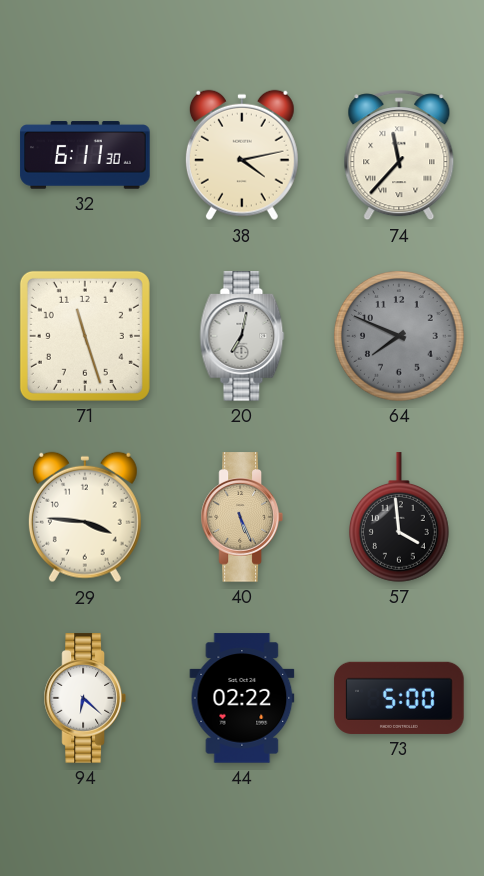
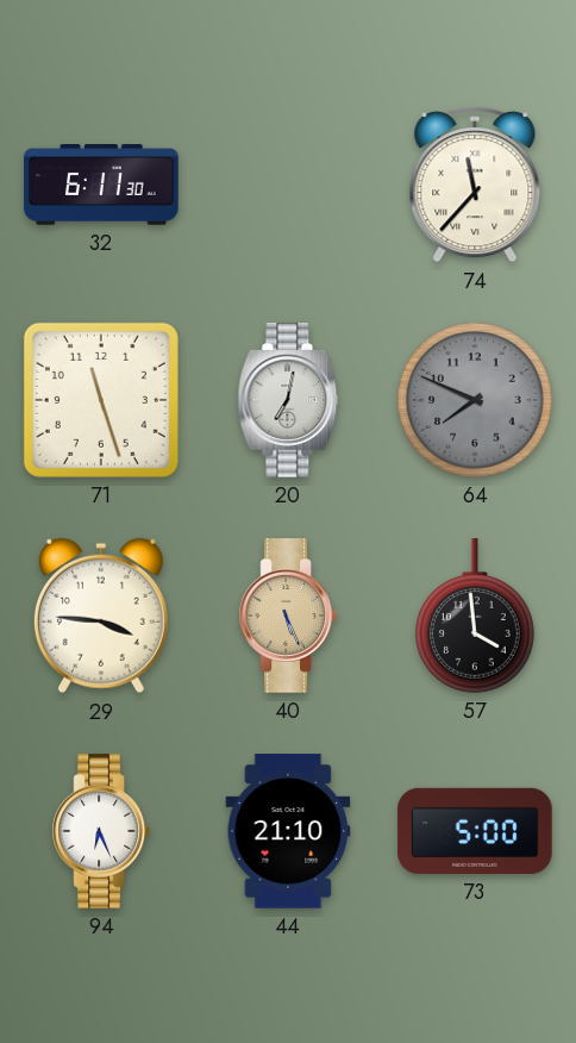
38: 4:13 -> none
94: 6:22 -> 6:26
44: 02:22 -> 21:10
